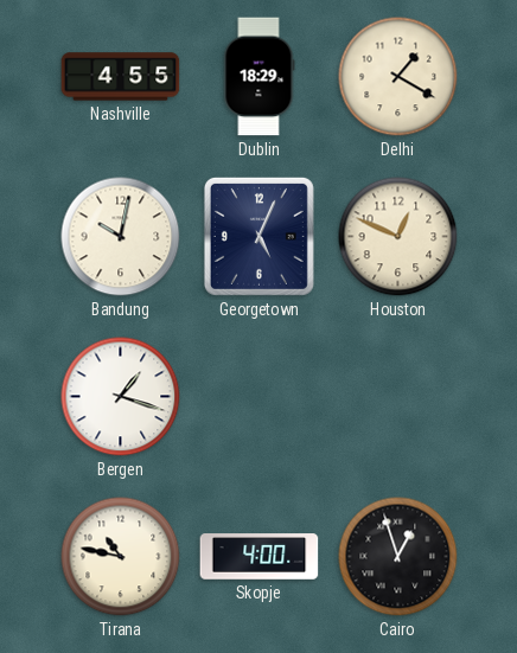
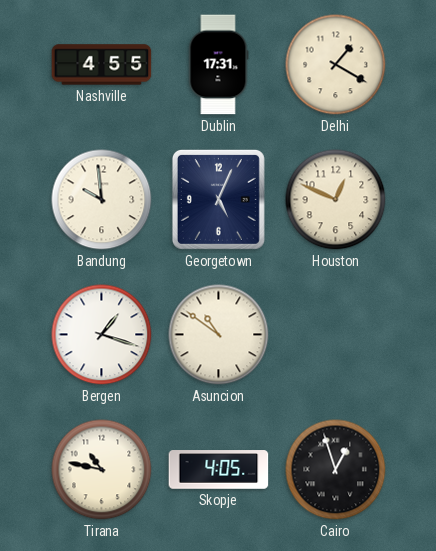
Dublin: 18:29 -> 17:31
Bandung: 10:02 -> 9:59
Asuncion: none -> 10:51
Skopje: 4:00 -> 4:05
